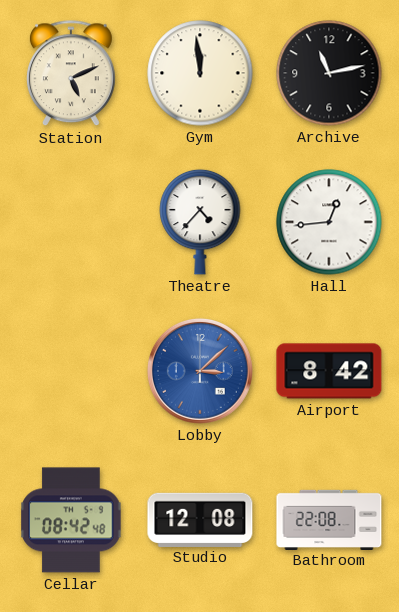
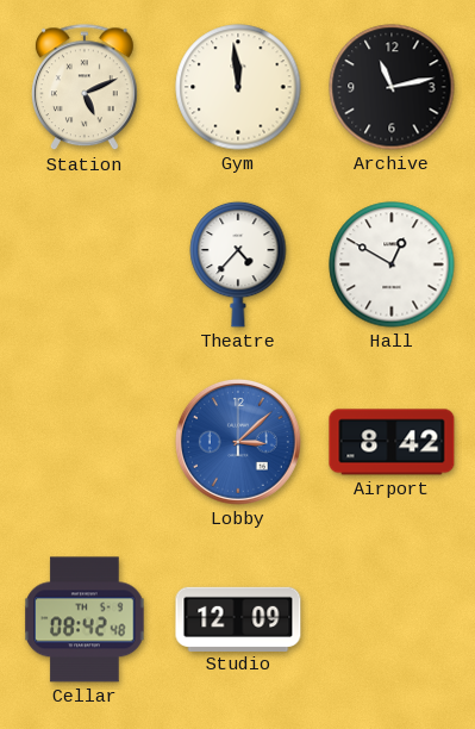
Hall: 12:44 -> 12:50
Studio: 12:08 -> 12:09
Bathroom: 22:08 -> none
